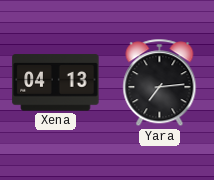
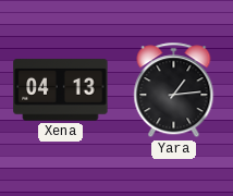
Yara: 7:14 -> 1:14
